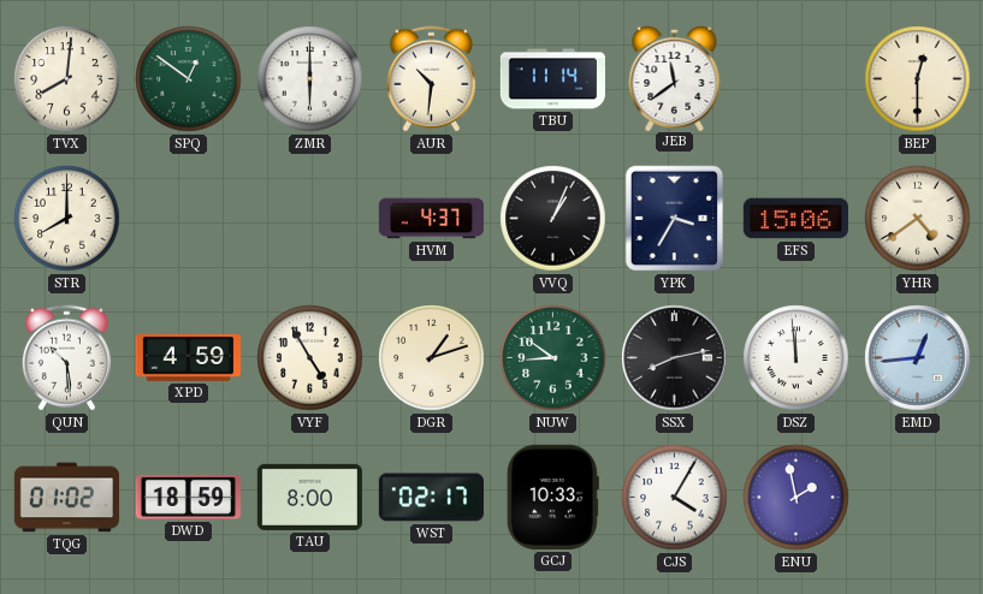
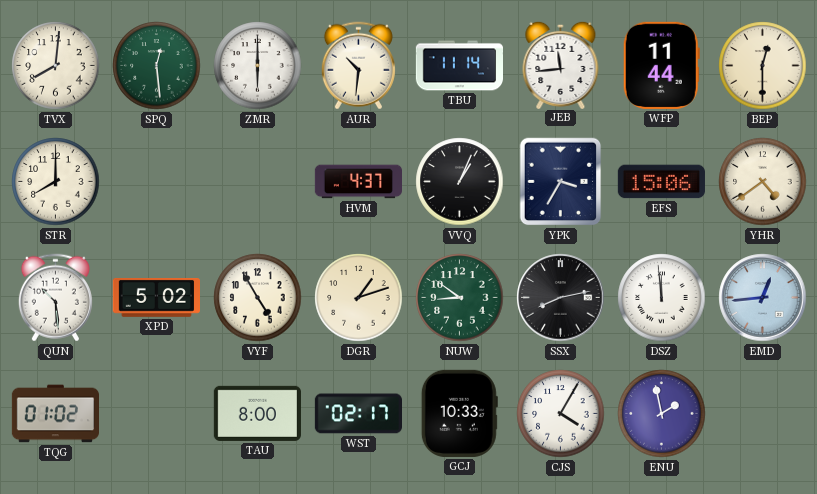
SPQ: 12:51 -> 12:29
JEB: 11:39 -> 11:44
WFP: none -> 11:44
XPD: 4:59 -> 5:02
DWD: 18:59 -> none
